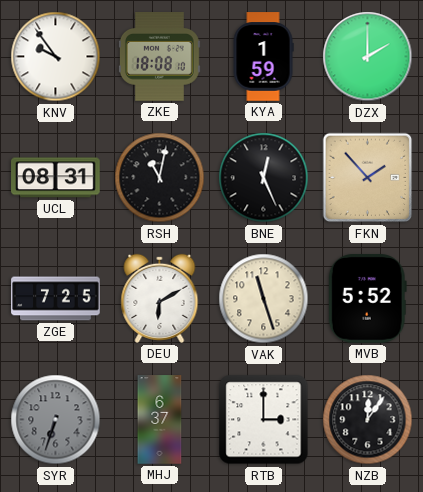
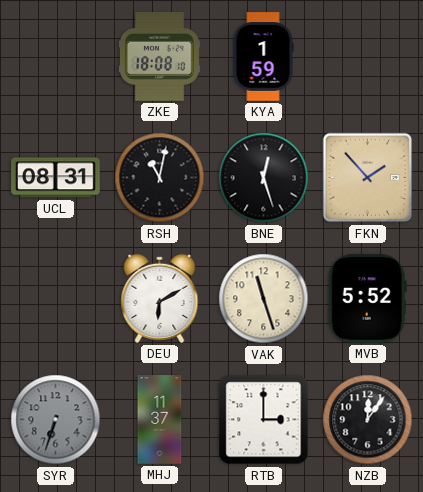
KNV: 9:54 -> none
DZX: 2:00 -> none
BNE: 12:26 -> 12:27
ZGE: 7:25 -> none
MHJ: 6:37 -> 11:37
